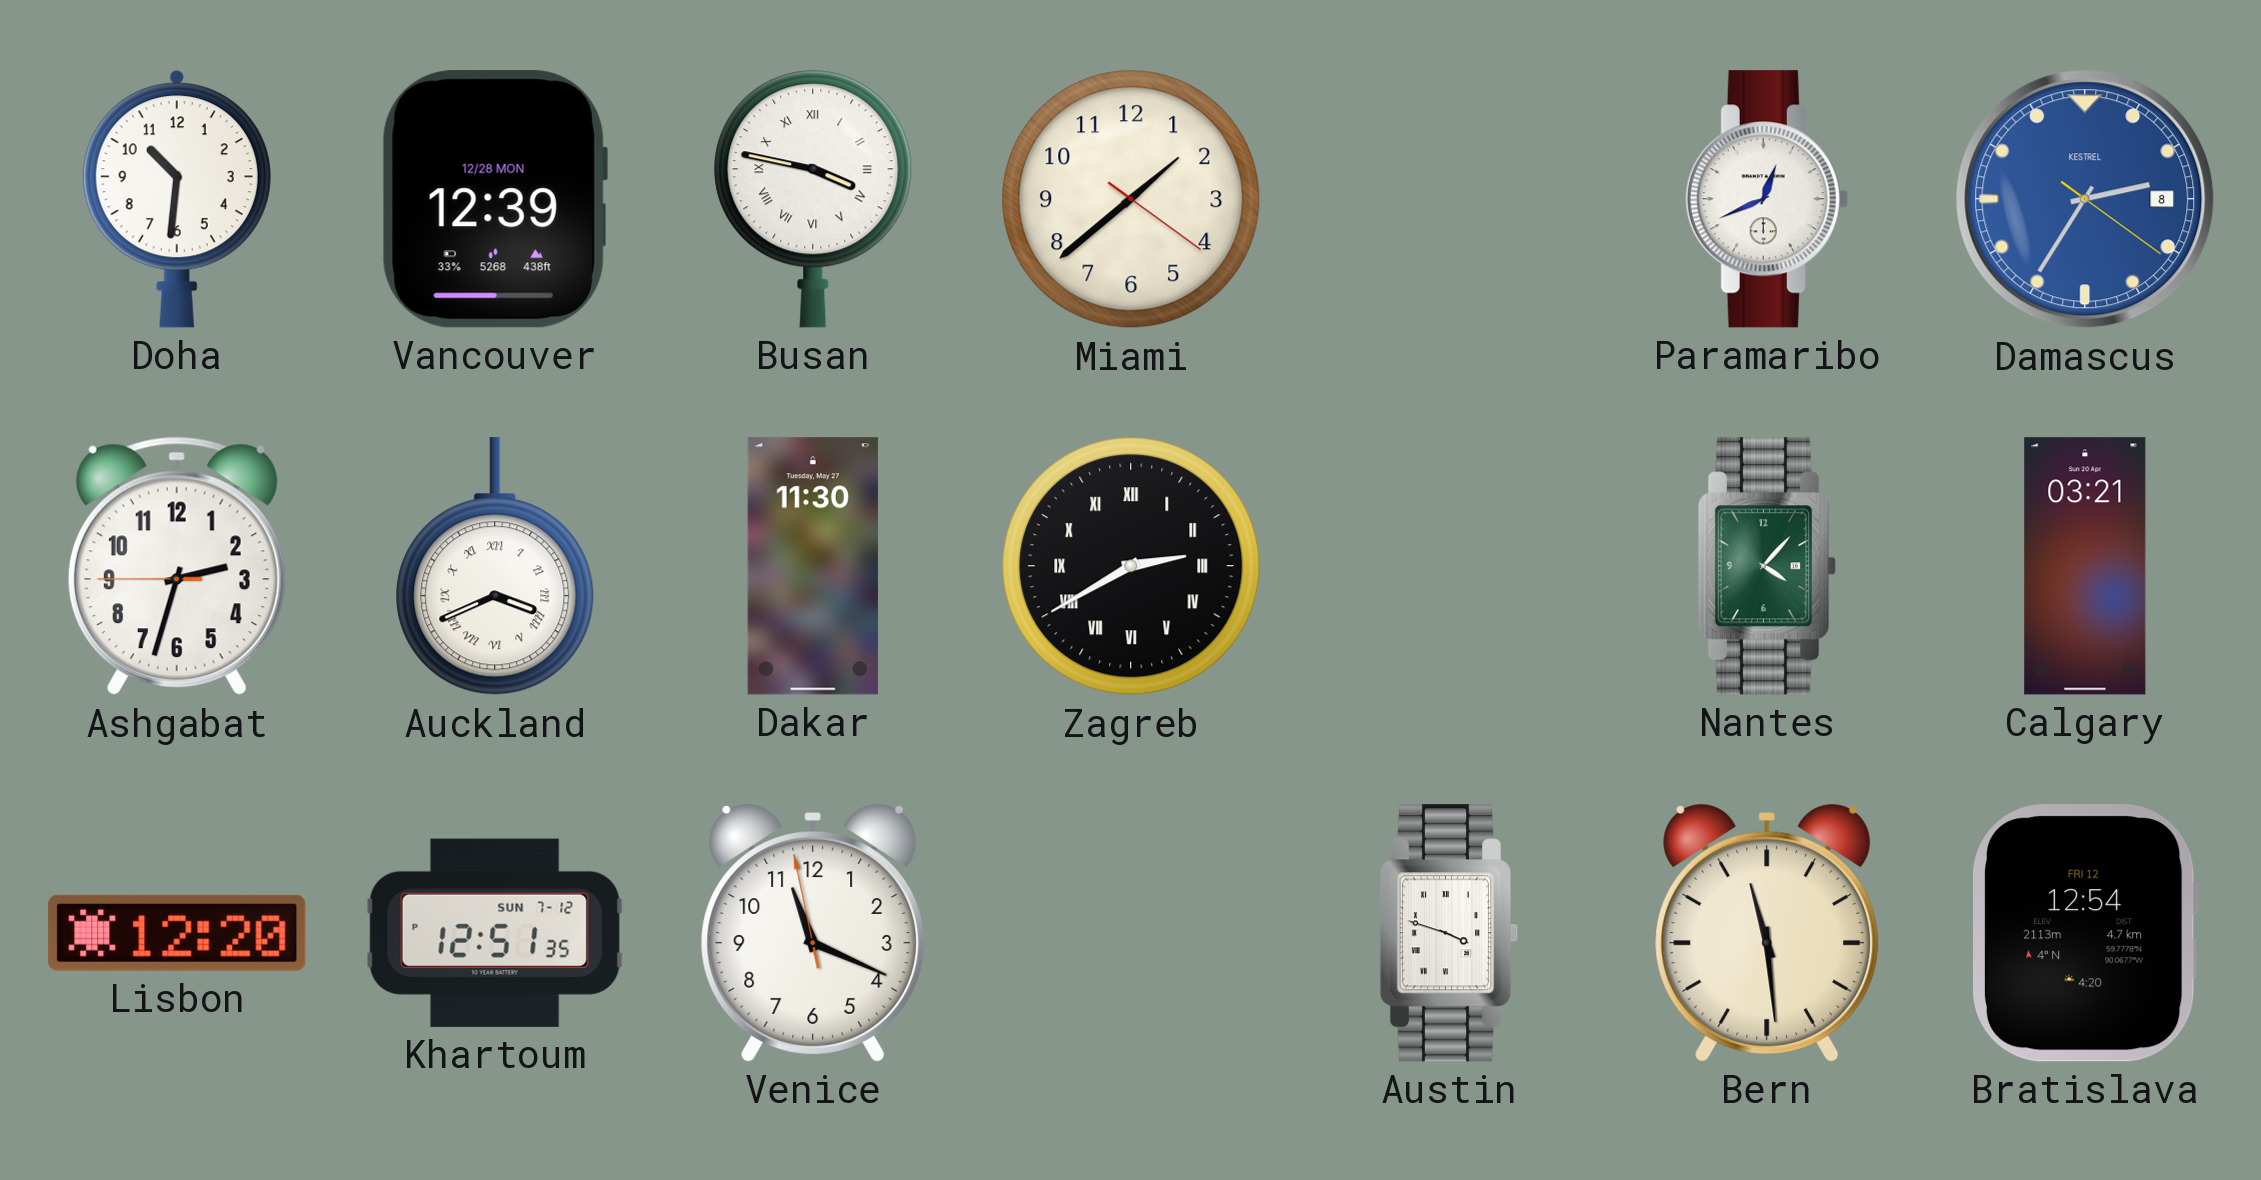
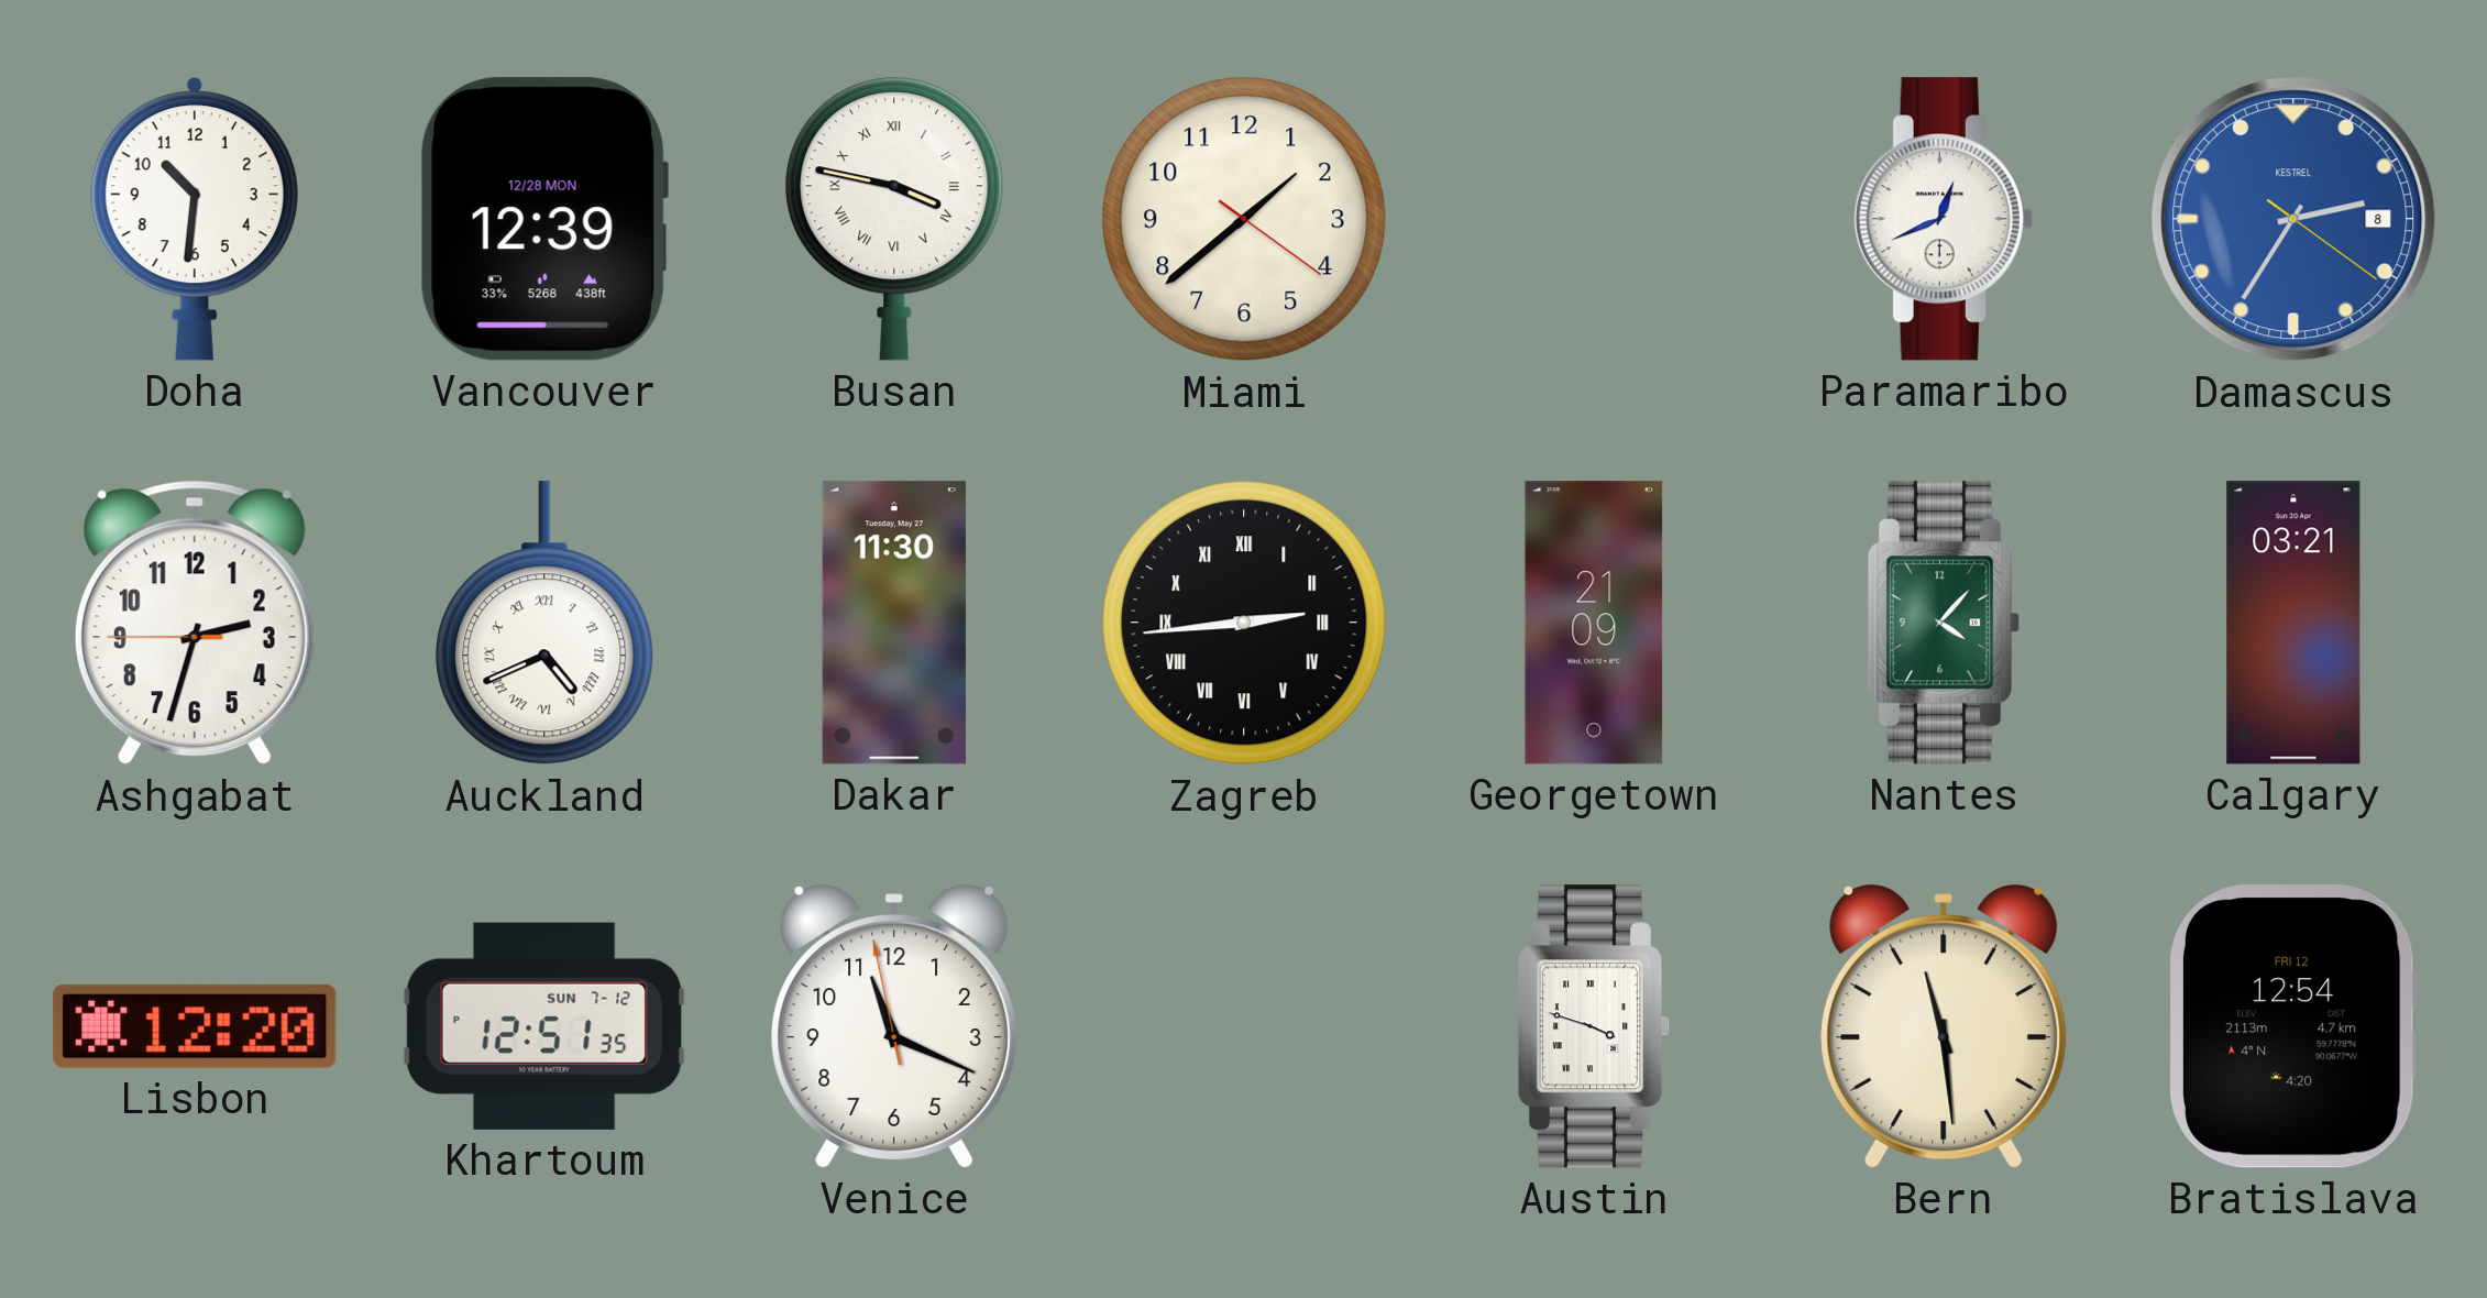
Auckland: 3:41 -> 4:41
Zagreb: 2:40 -> 2:44
Georgetown: none -> 21:09
